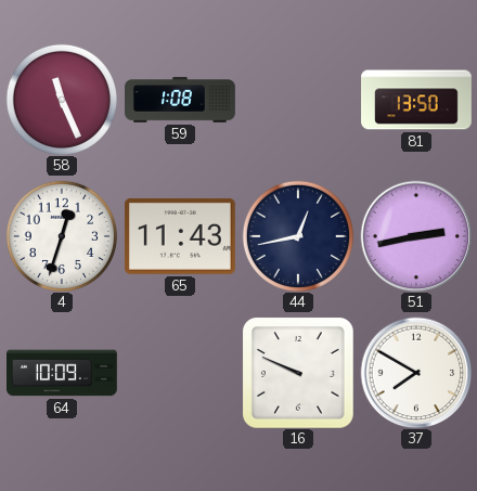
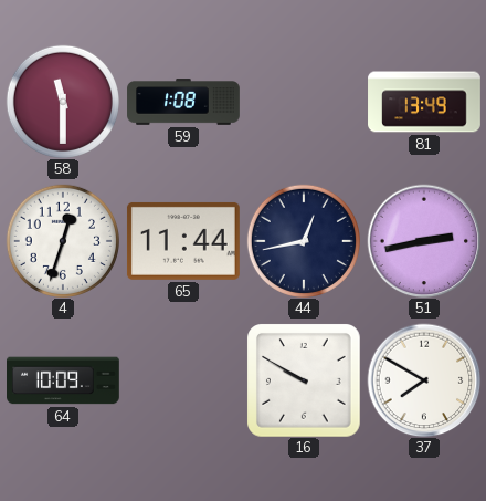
58: 11:26 -> 11:30
81: 13:50 -> 13:49
65: 11:43 -> 11:44
16: 9:49 -> 9:50
